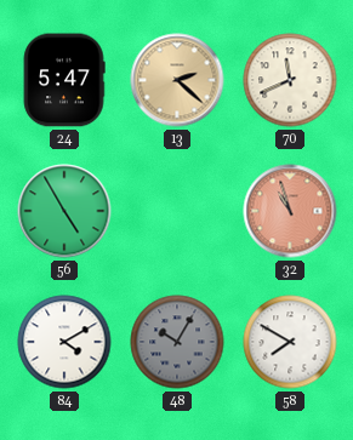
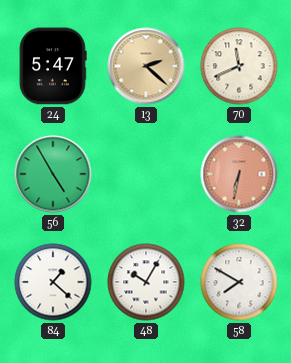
32: 10:57 -> 6:32
84: 4:10 -> 1:22
48 dial: grey -> white
